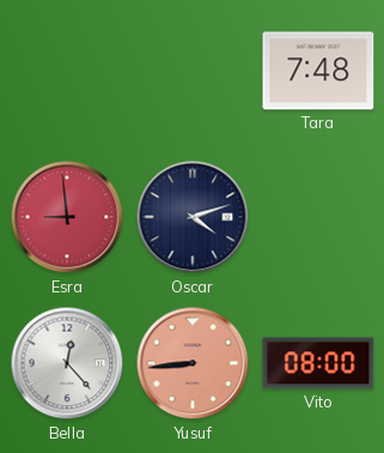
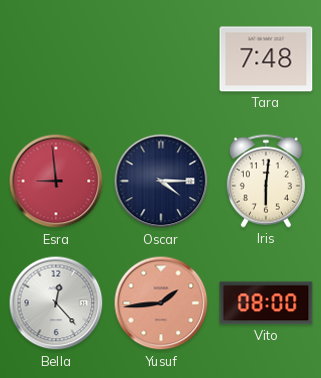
Oscar: 4:12 -> 4:15
Iris: none -> 6:01
Yusuf: 8:44 -> 1:44
